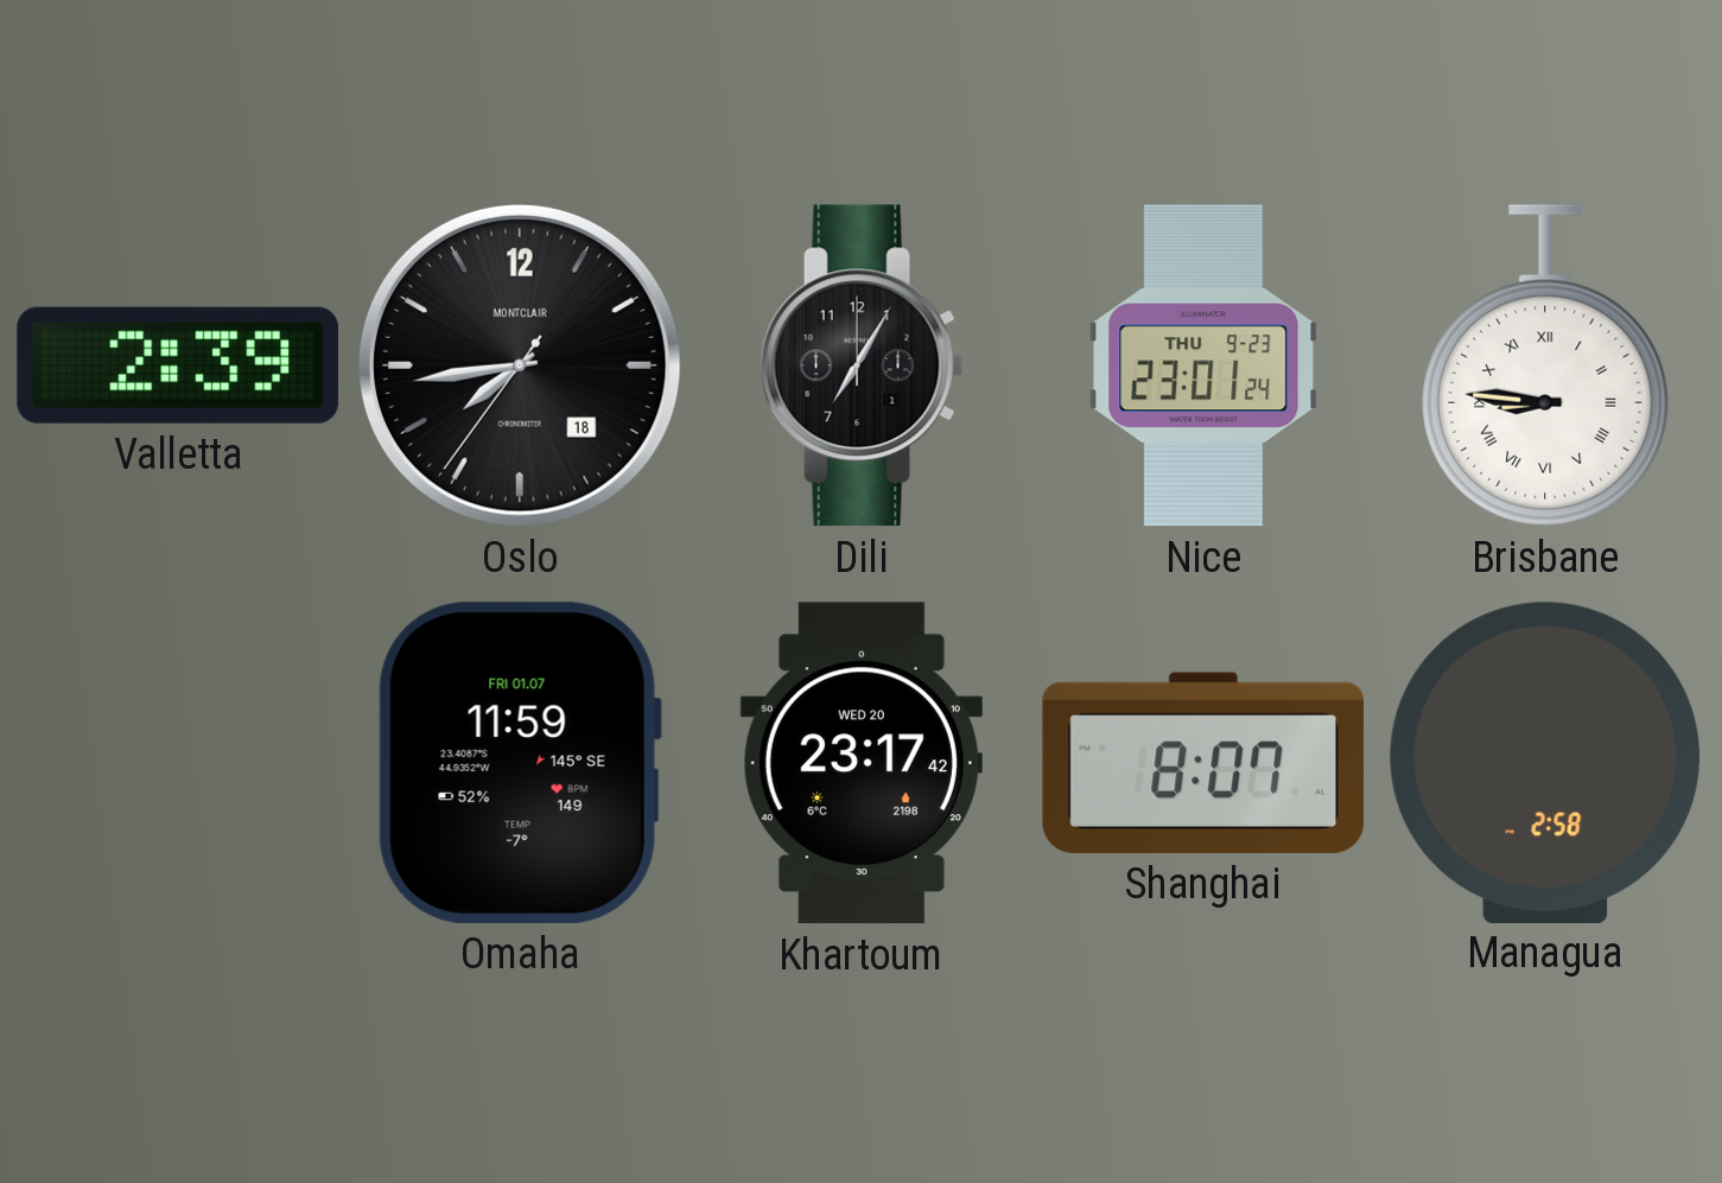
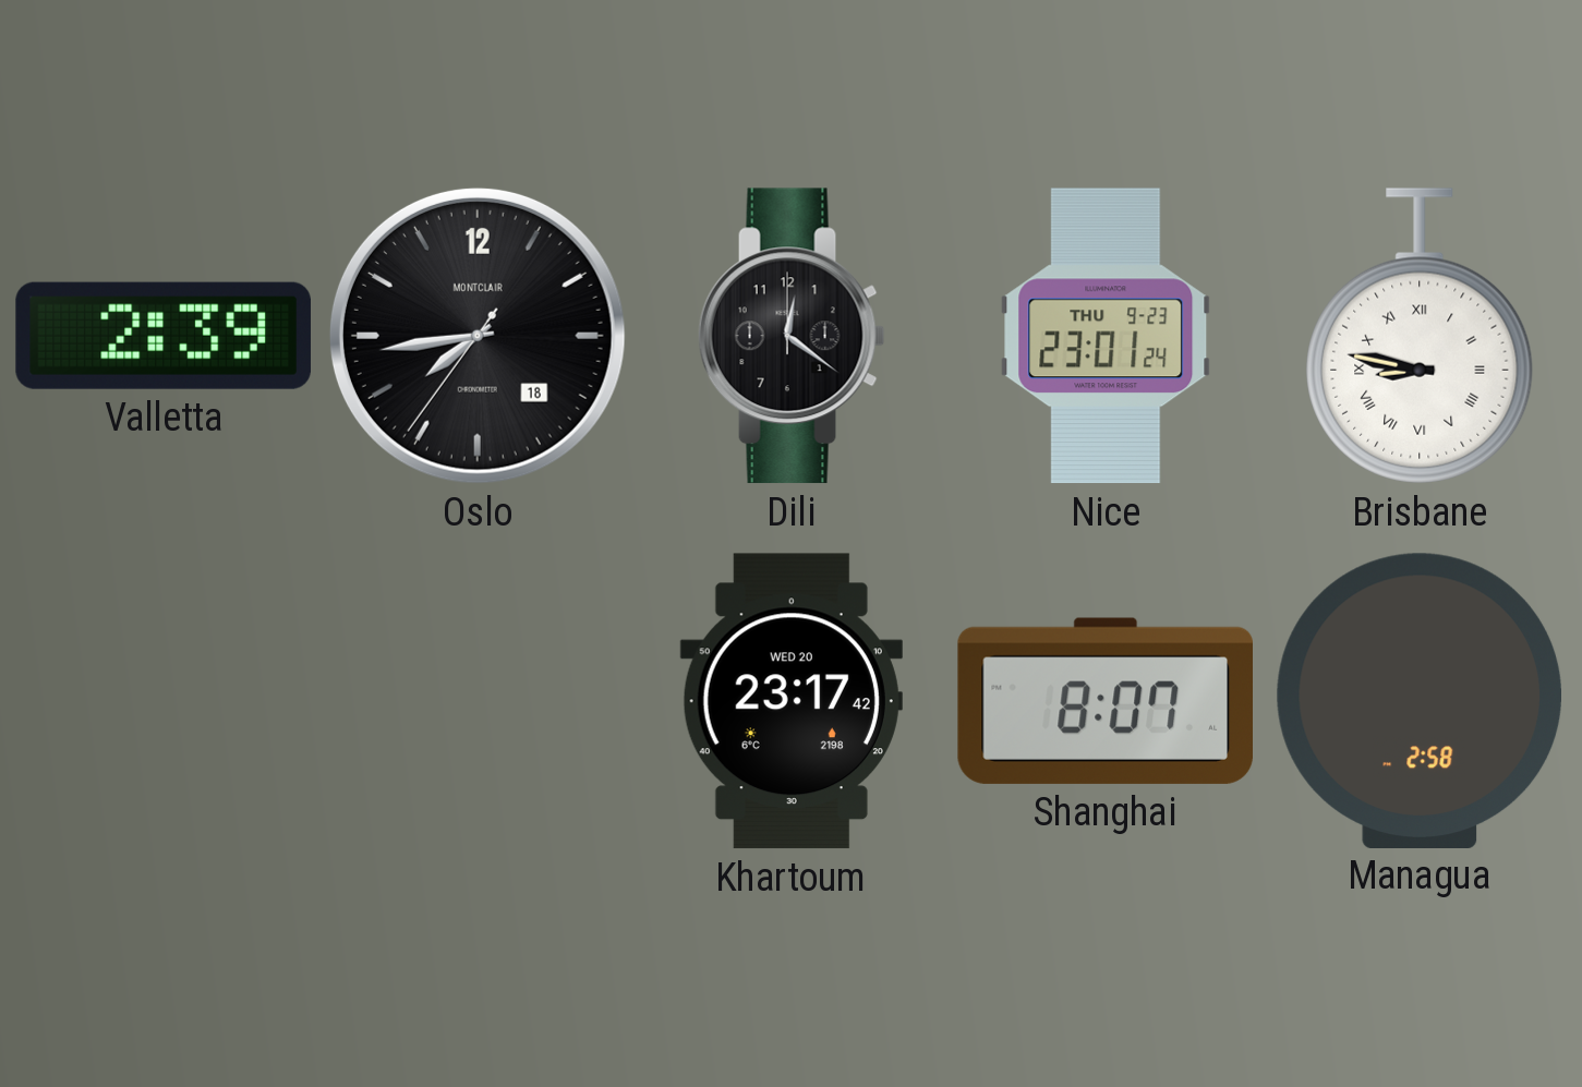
Dili: 7:05 -> 12:21
Brisbane: 8:46 -> 8:47
Omaha: 11:59 -> none
